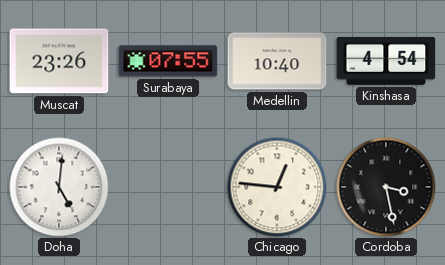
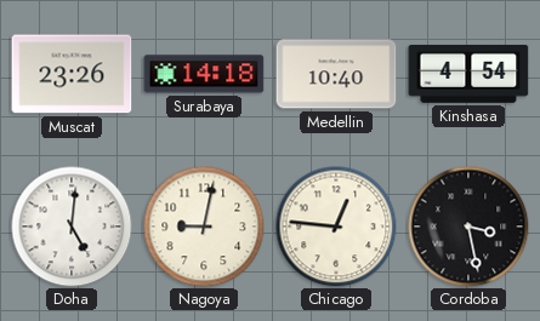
Surabaya: 07:55 -> 14:18
Nagoya: none -> 9:02
